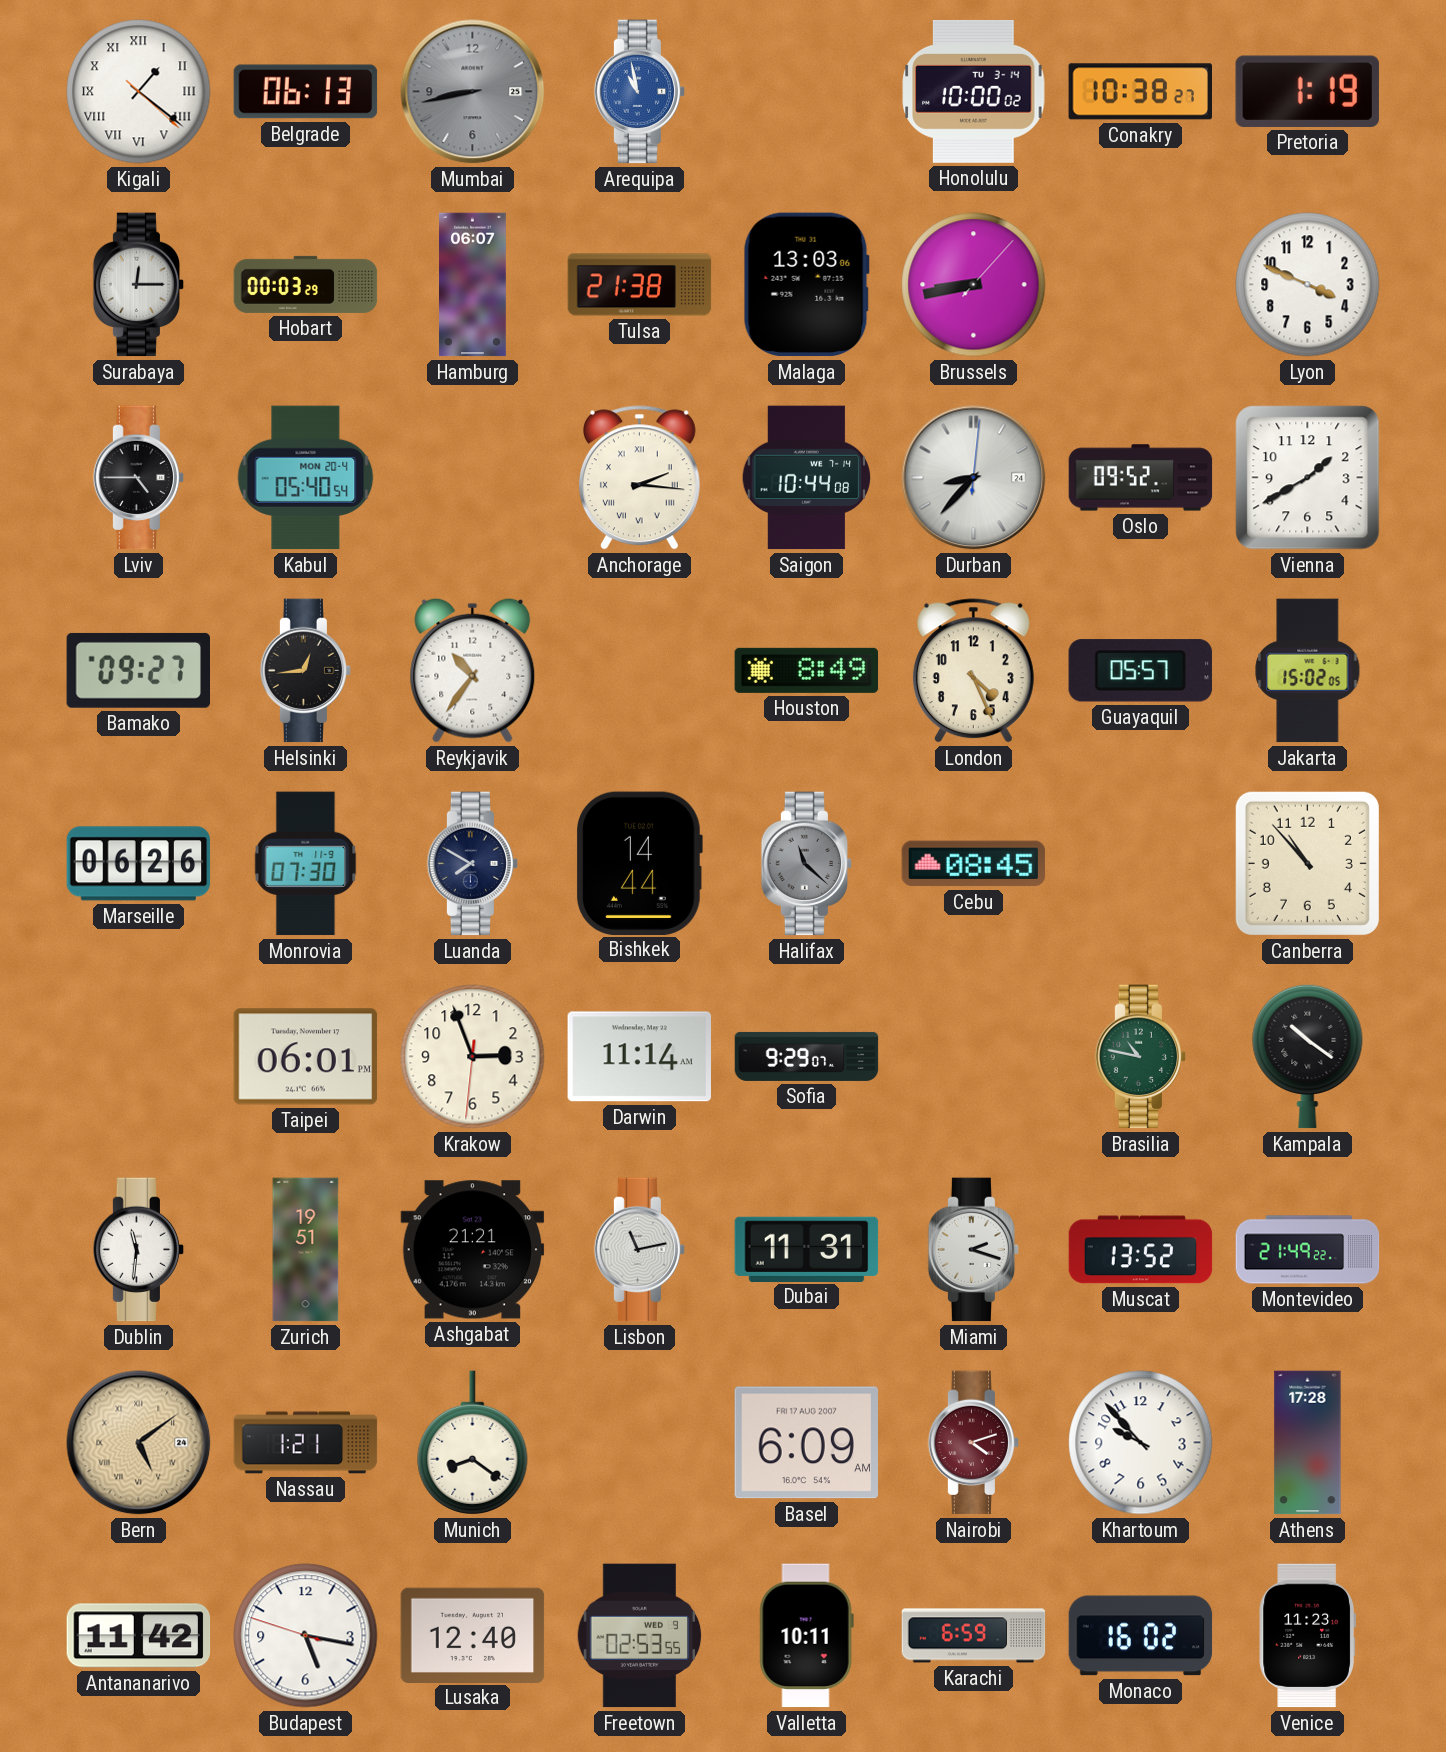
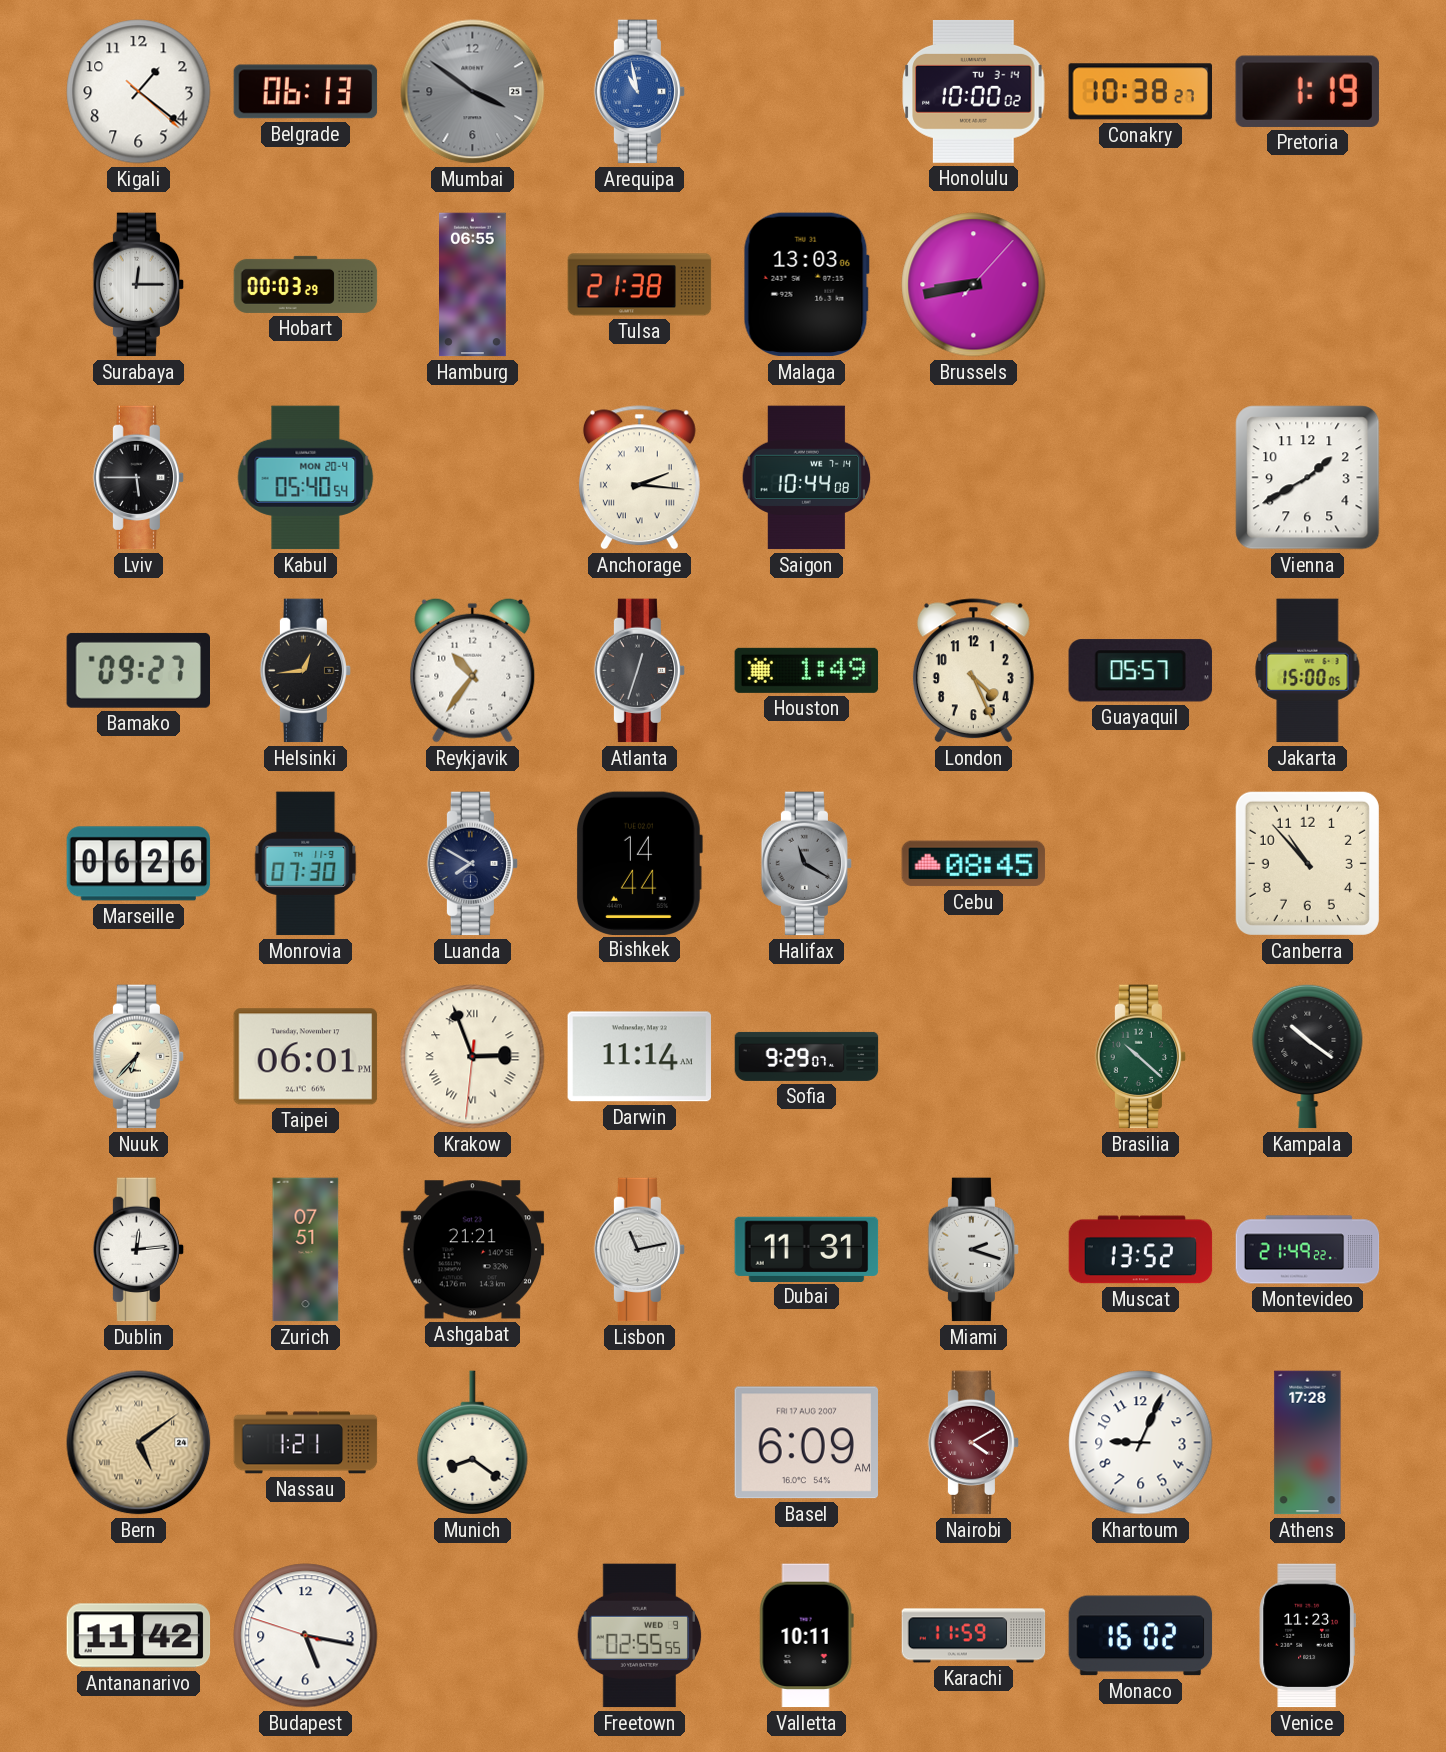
Kigali numerals: Roman -> Arabic
Mumbai: 8:43 -> 3:51
Hamburg: 06:07 -> 06:55
Lyon: 3:49 -> none
Lviv: 4:45 -> 5:45
Durban: 8:37 -> none
Oslo: 09:52 -> none
Atlanta: none -> 12:33
Houston: 8:49 -> 1:49
Jakarta: 15:02 -> 15:00
Halifax: 11:22 -> 11:20
Nuuk: none -> 6:37
Krakow numerals: Arabic -> Roman
Brasilia: 10:47 -> 10:22
Dublin: 11:31 -> 12:14
Zurich: 19:51 -> 07:51
Nairobi: 4:12 -> 4:10
Khartoum: 9:53 -> 9:04
Lusaka: 12:40 -> none
Freetown: 02:53 -> 02:55
Karachi: 6:59 -> 11:59
